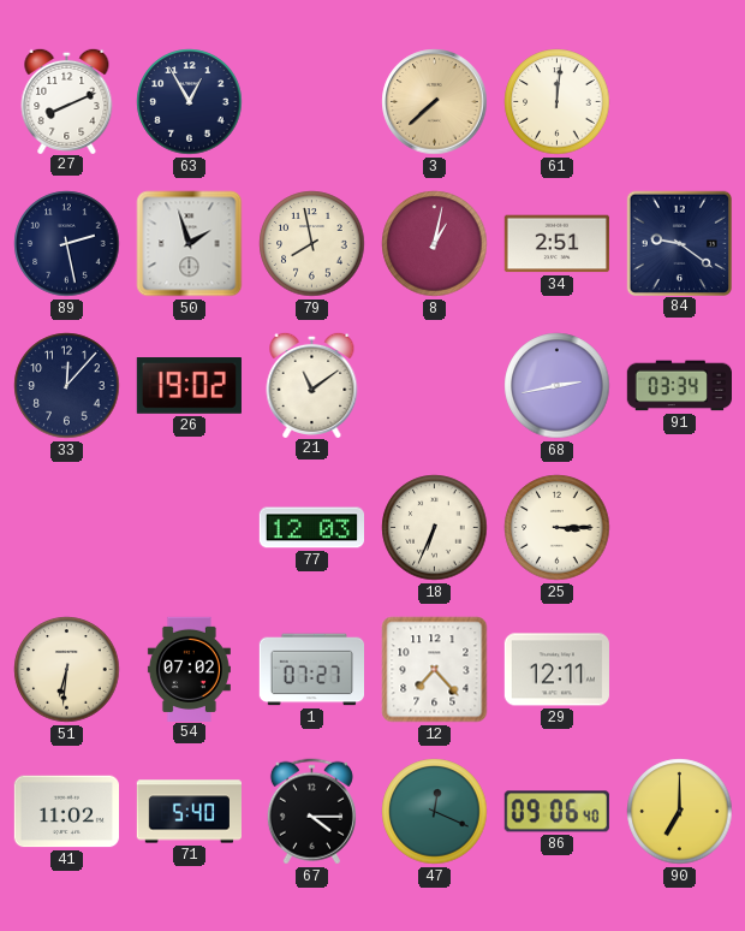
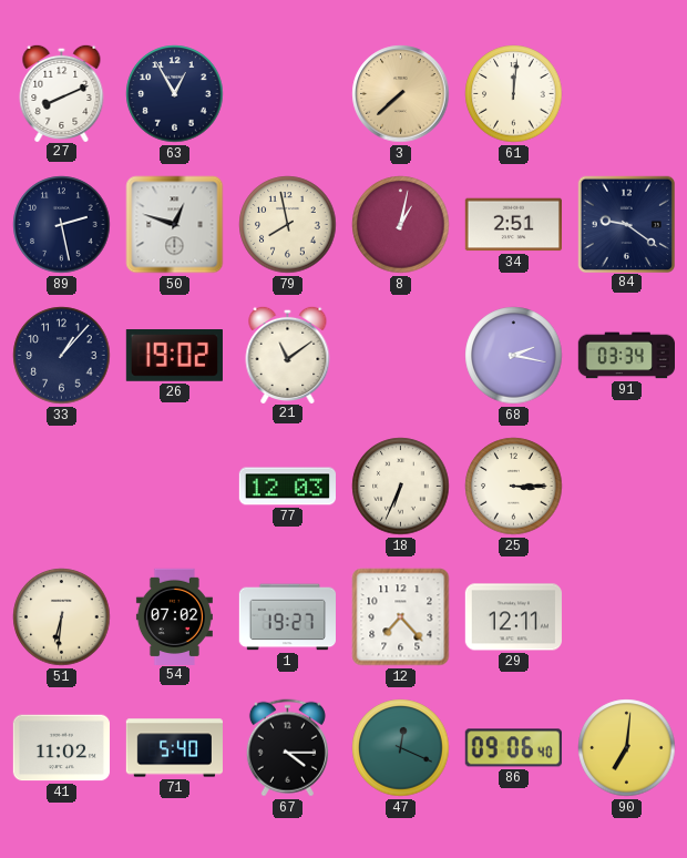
50: 1:57 -> 12:48
33: 12:07 -> 1:07
68: 2:43 -> 2:17
1: 07:27 -> 19:27
90: 7:00 -> 7:01
